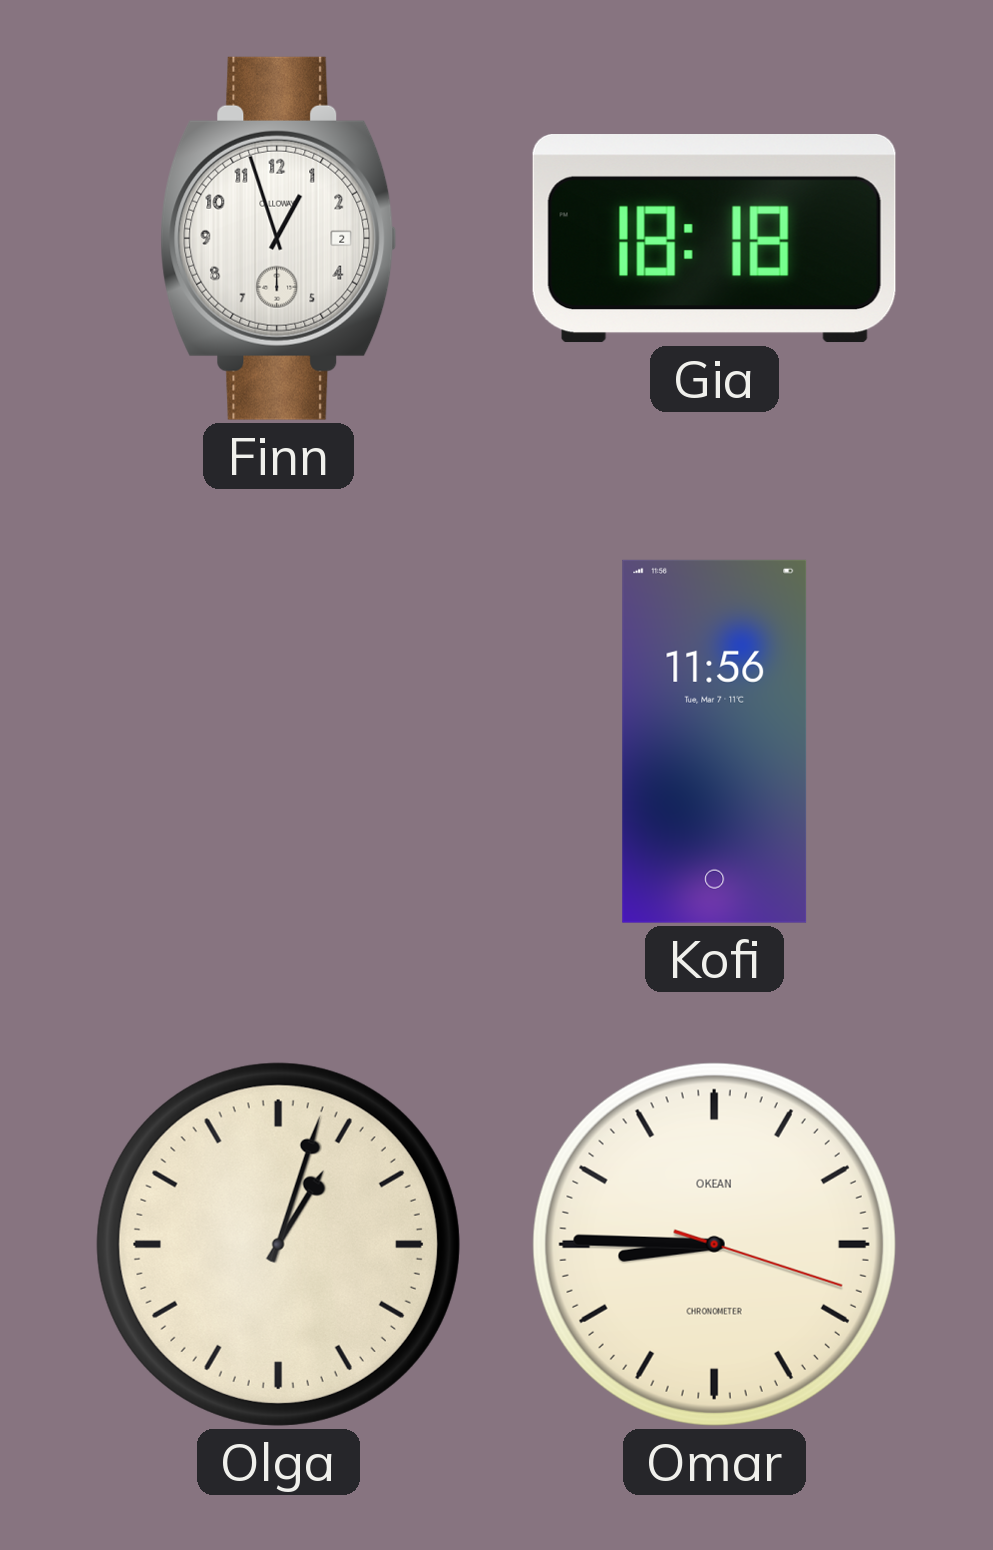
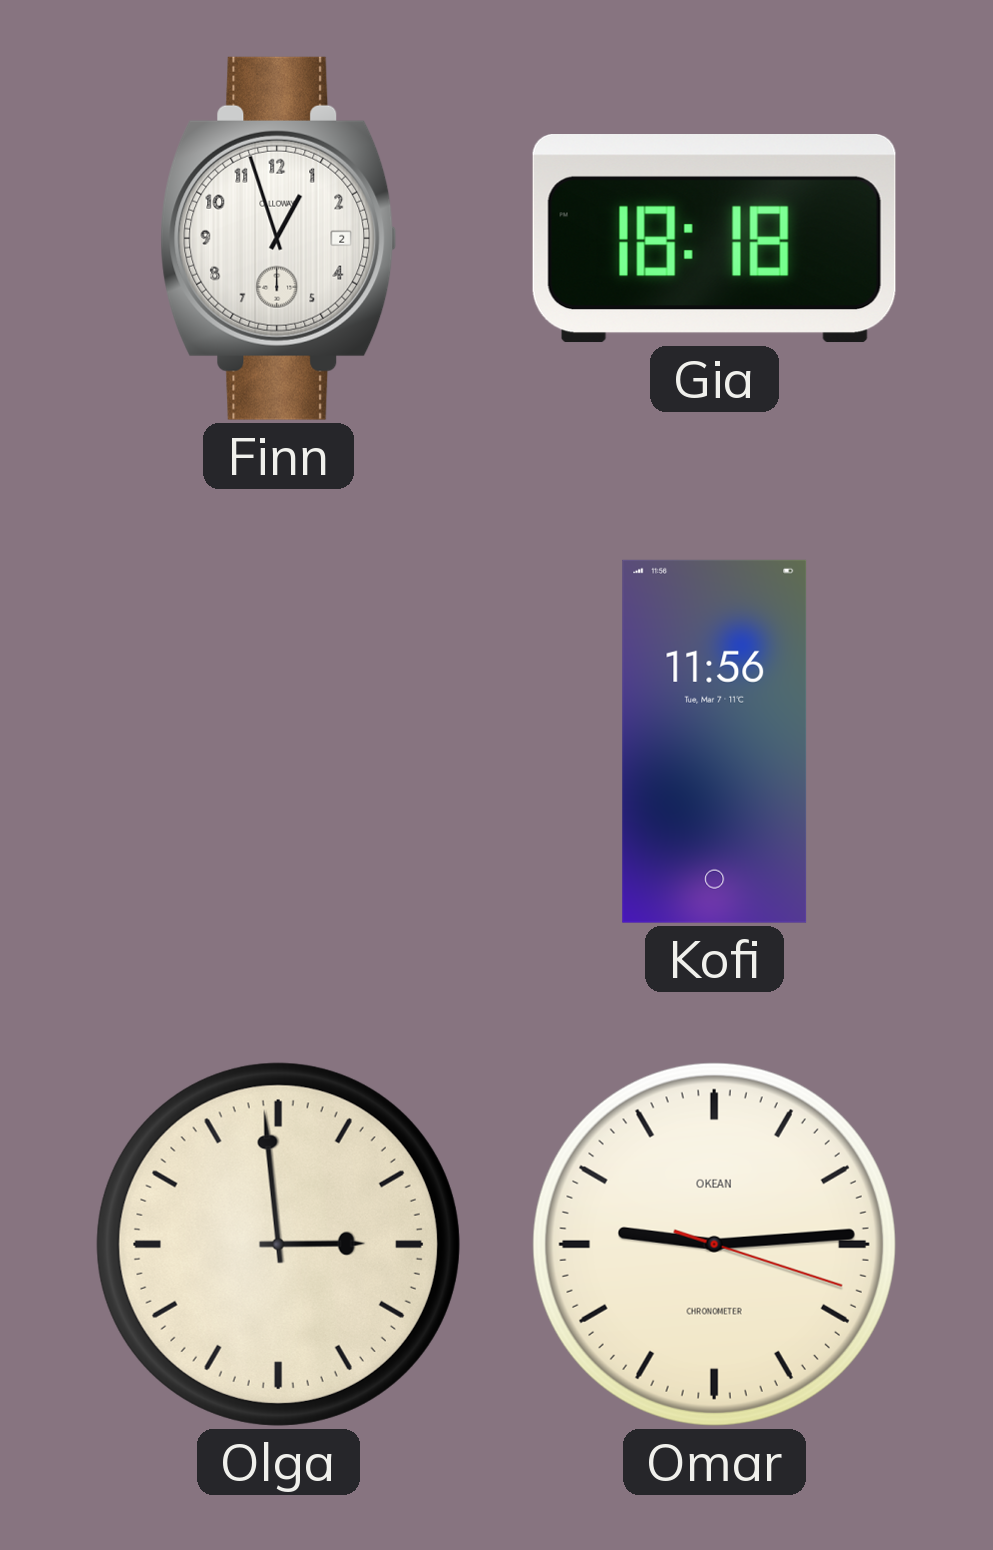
Olga: 1:03 -> 2:59
Omar: 8:45 -> 9:14
